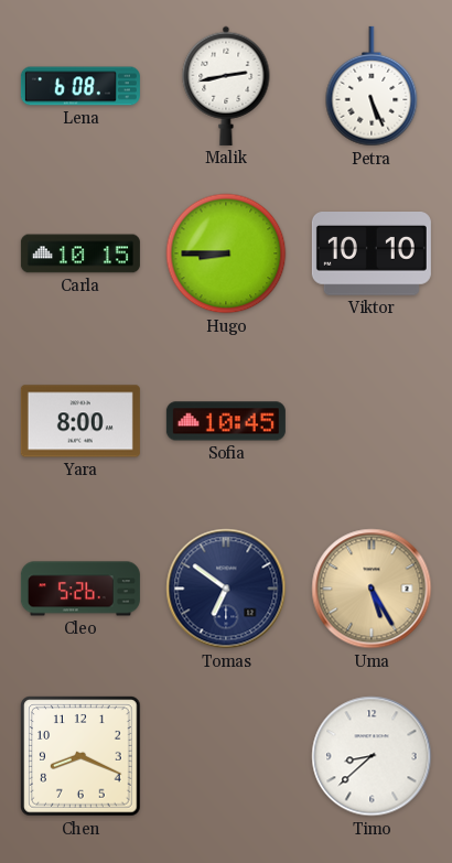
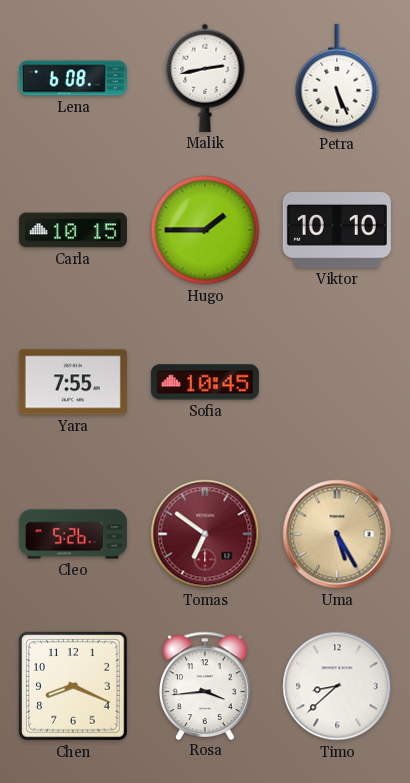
Hugo: 8:45 -> 1:45
Yara: 8:00 -> 7:55
Tomas dial: navy -> burgundy
Rosa: none -> 3:44
